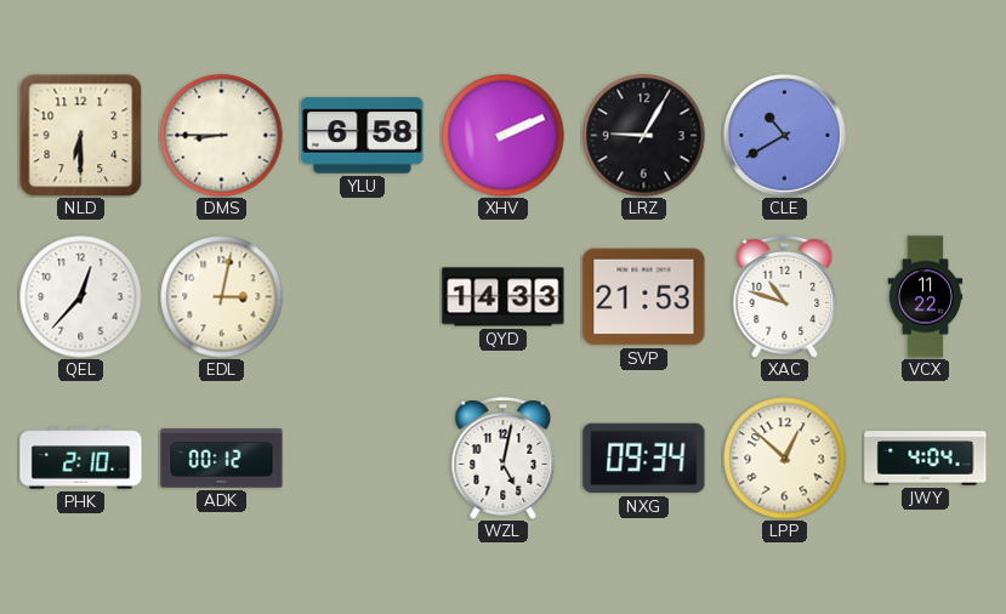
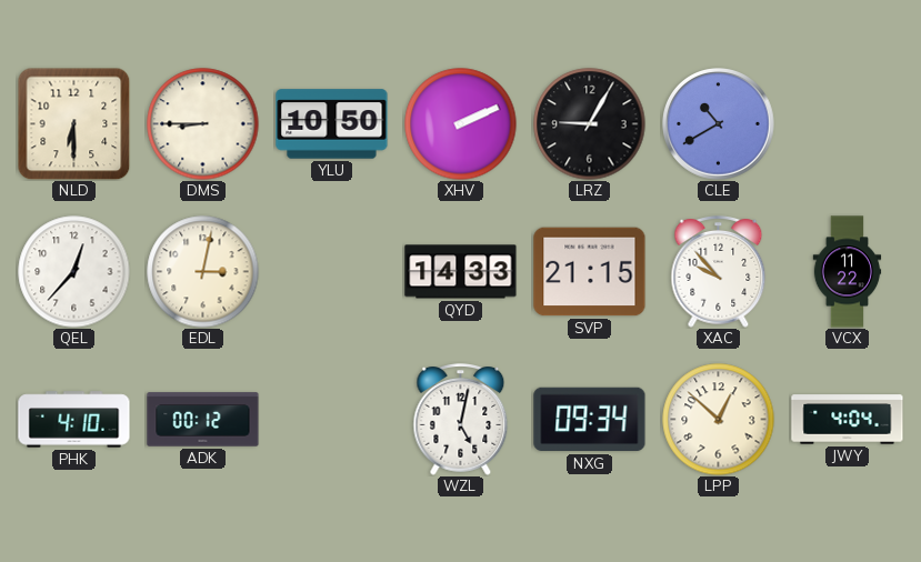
YLU: 6:58 -> 10:50
SVP: 21:53 -> 21:15
XAC: 10:48 -> 9:53
PHK: 2:10 -> 4:10
